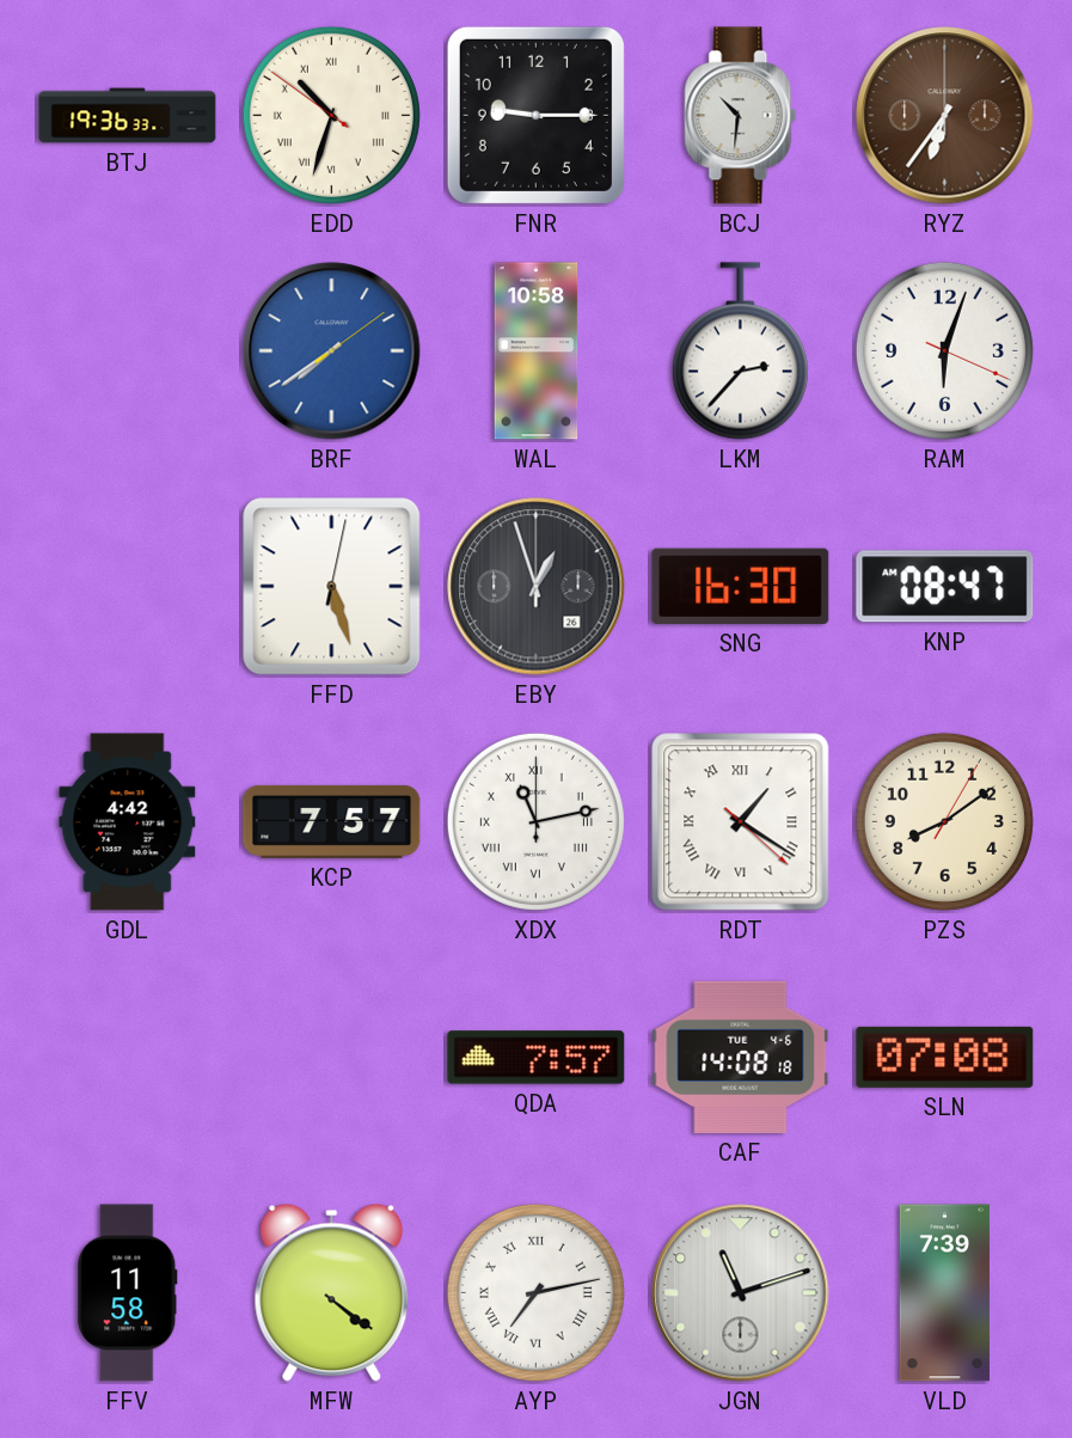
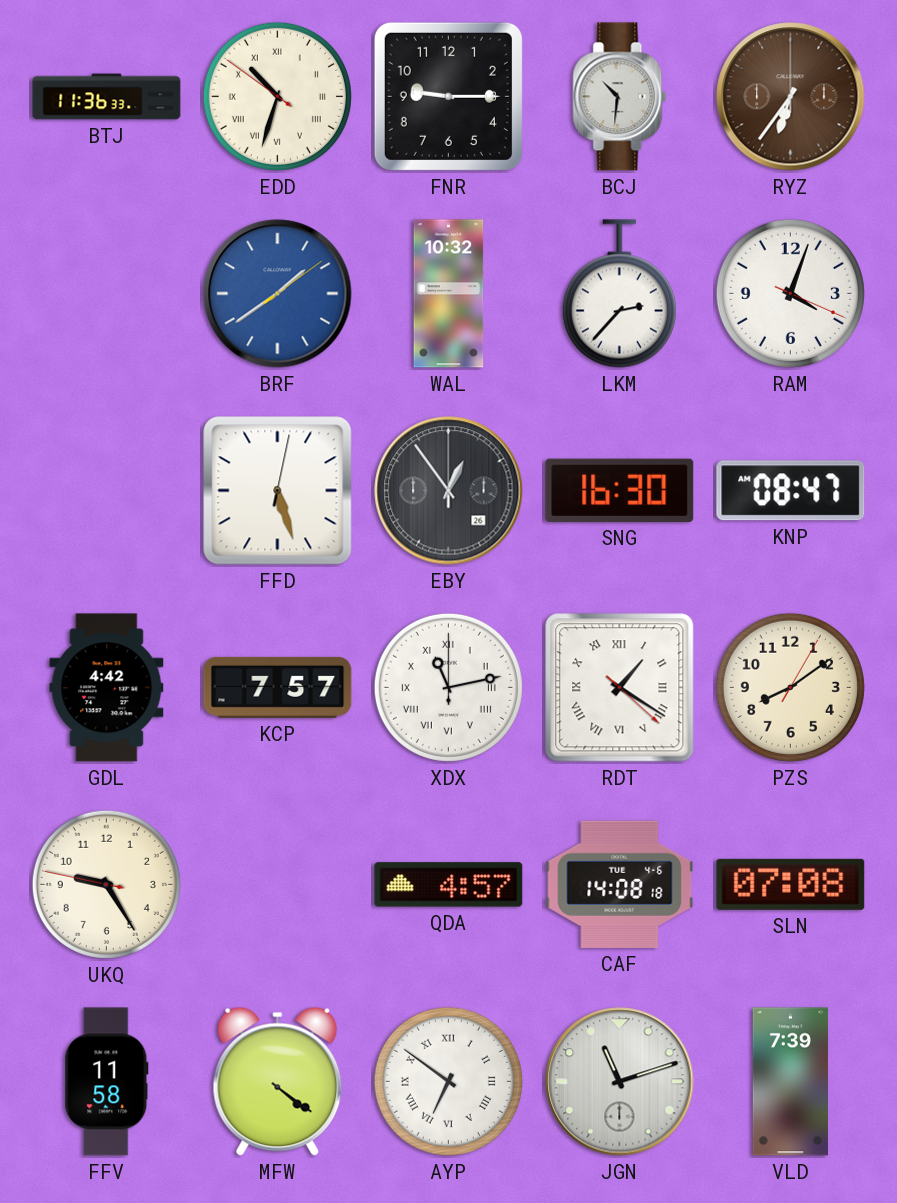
BTJ: 19:36 -> 11:36
BRF: 7:39 -> 1:39
WAL: 10:58 -> 10:32
RAM: 6:03 -> 4:03
EBY: 12:57 -> 12:54
UKQ: none -> 9:24
QDA: 7:57 -> 4:57
AYP: 7:13 -> 6:51
